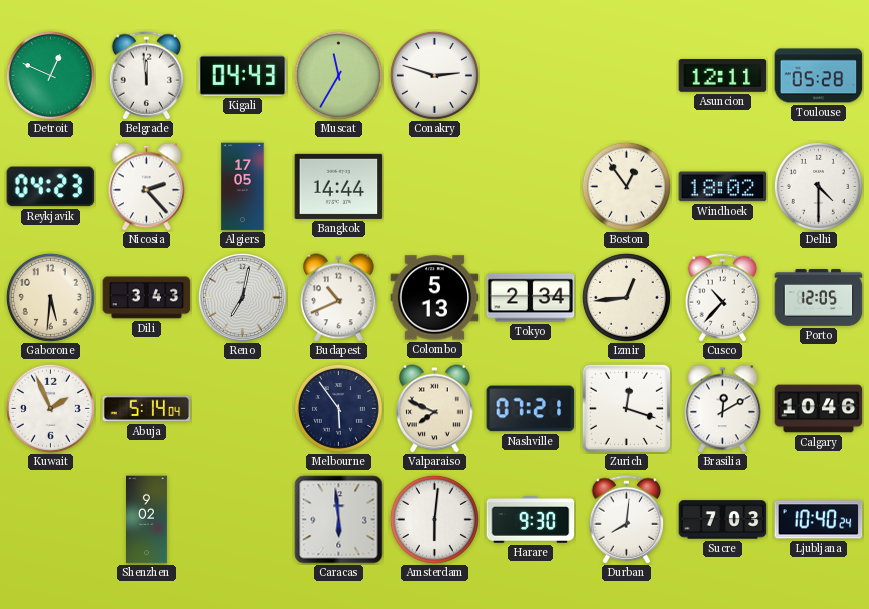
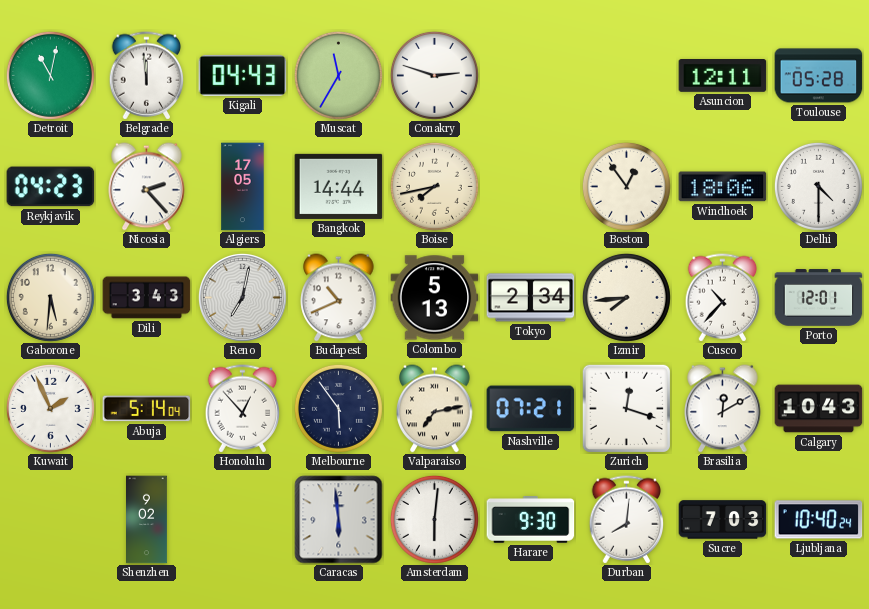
Detroit: 12:49 -> 11:02
Boise: none -> 7:43
Windhoek: 18:02 -> 18:06
Izmir: 12:44 -> 7:44
Porto: 12:05 -> 12:01
Honolulu: none -> 12:53
Valparaiso: 7:49 -> 7:13
Calgary: 10:46 -> 10:43
